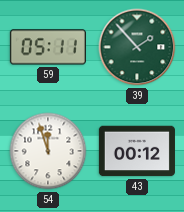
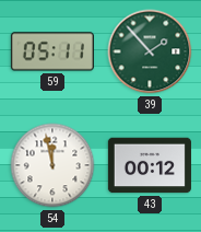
54: 11:57 -> 11:58
